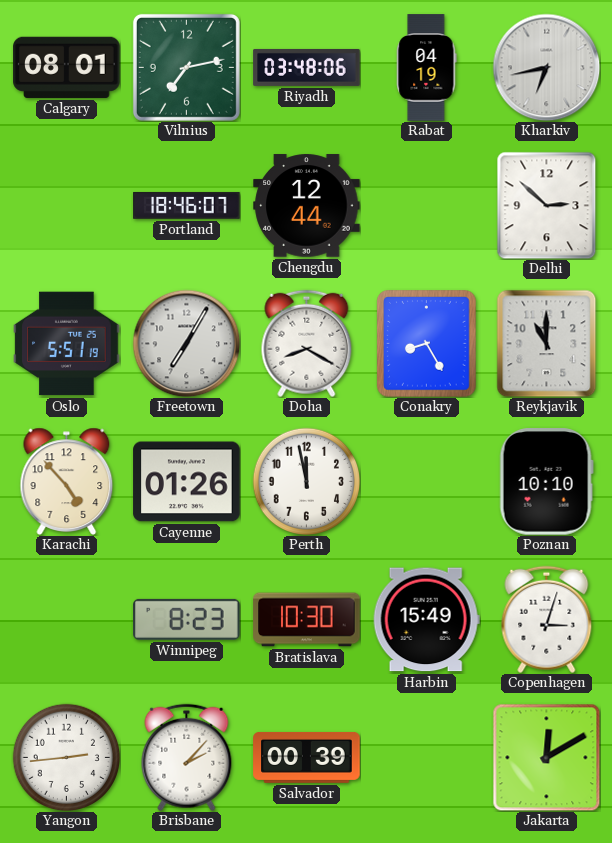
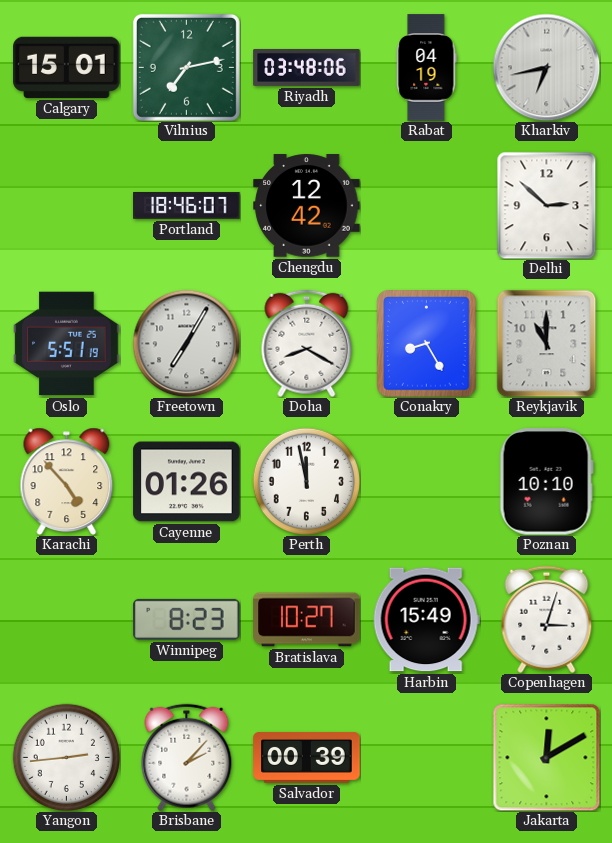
Calgary: 08:01 -> 15:01
Chengdu: 12:44 -> 12:42
Bratislava: 10:30 -> 10:27
